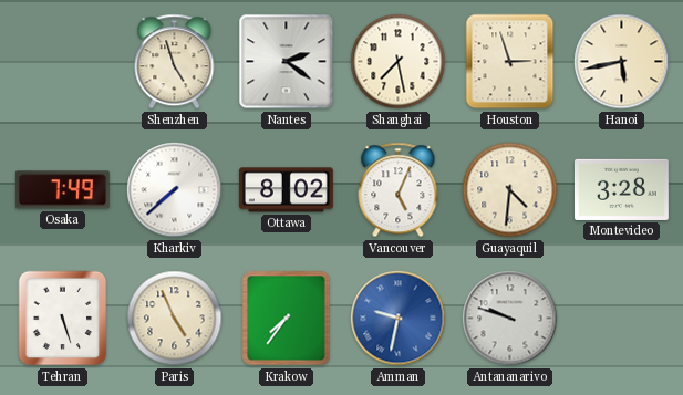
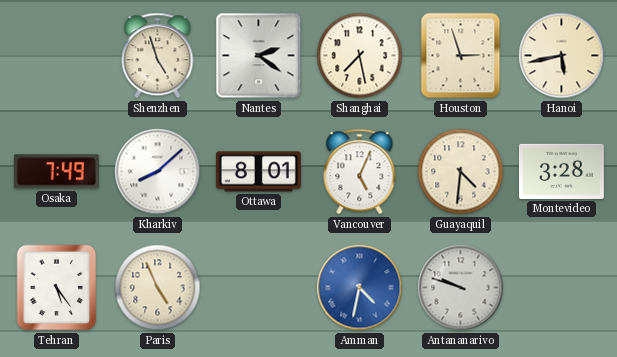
Kharkiv: 7:38 -> 8:08
Ottawa: 8:02 -> 8:01
Tehran: 5:27 -> 5:24
Krakow: 7:36 -> none
Amman: 9:32 -> 4:32
